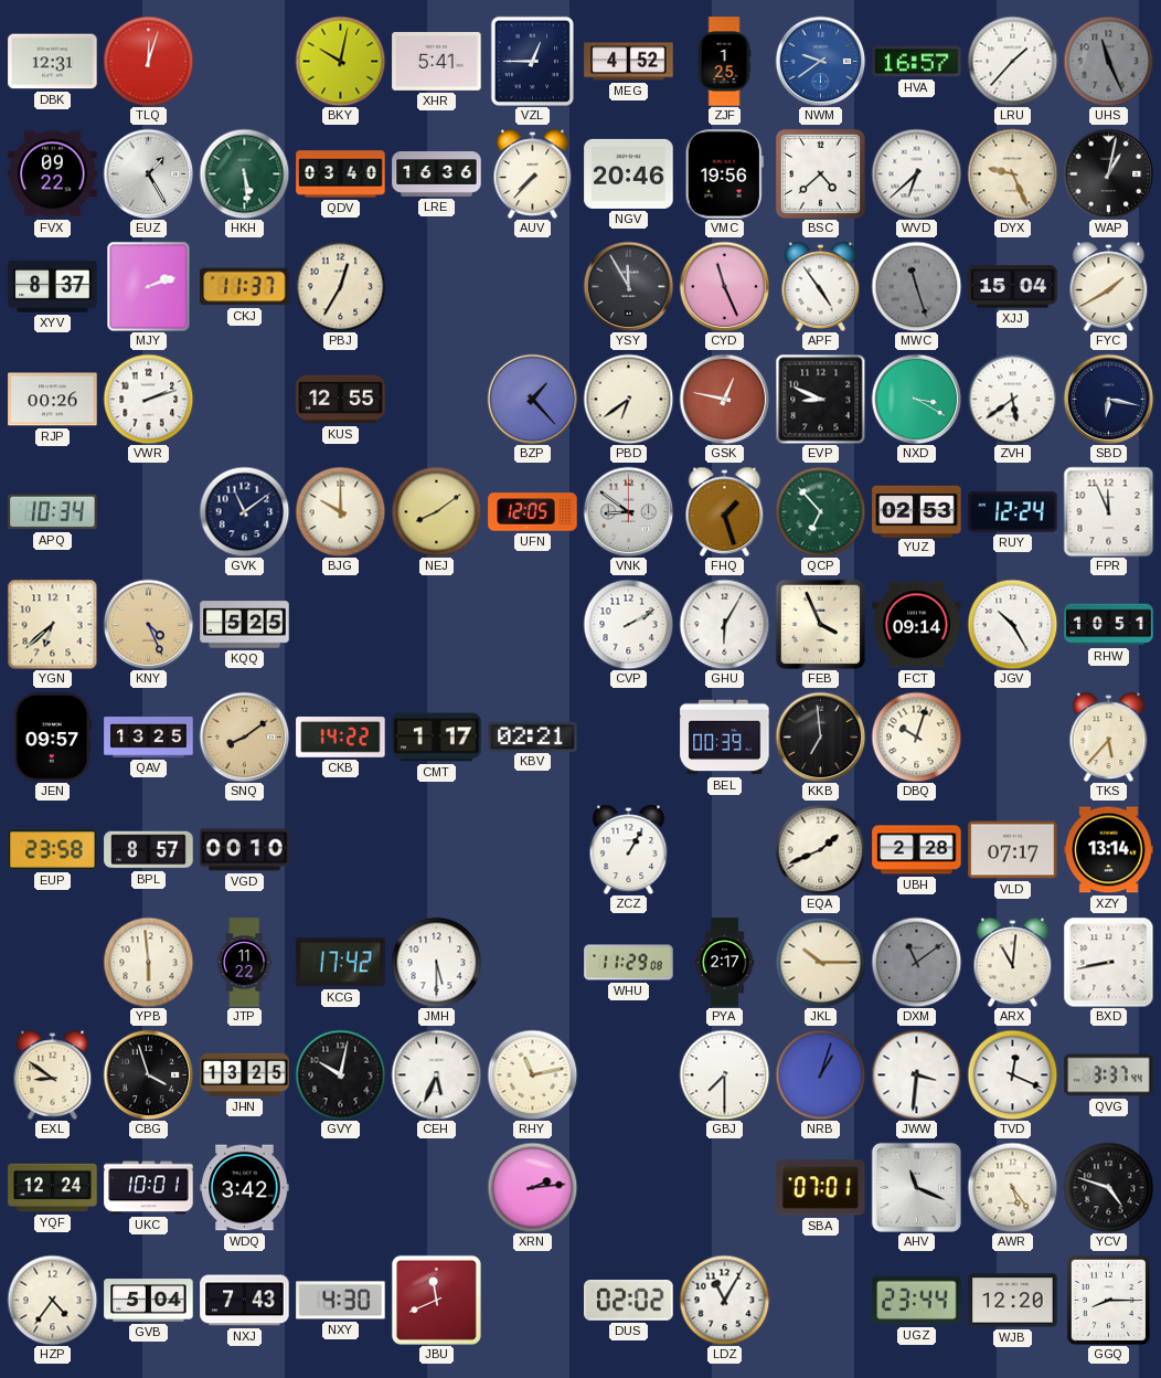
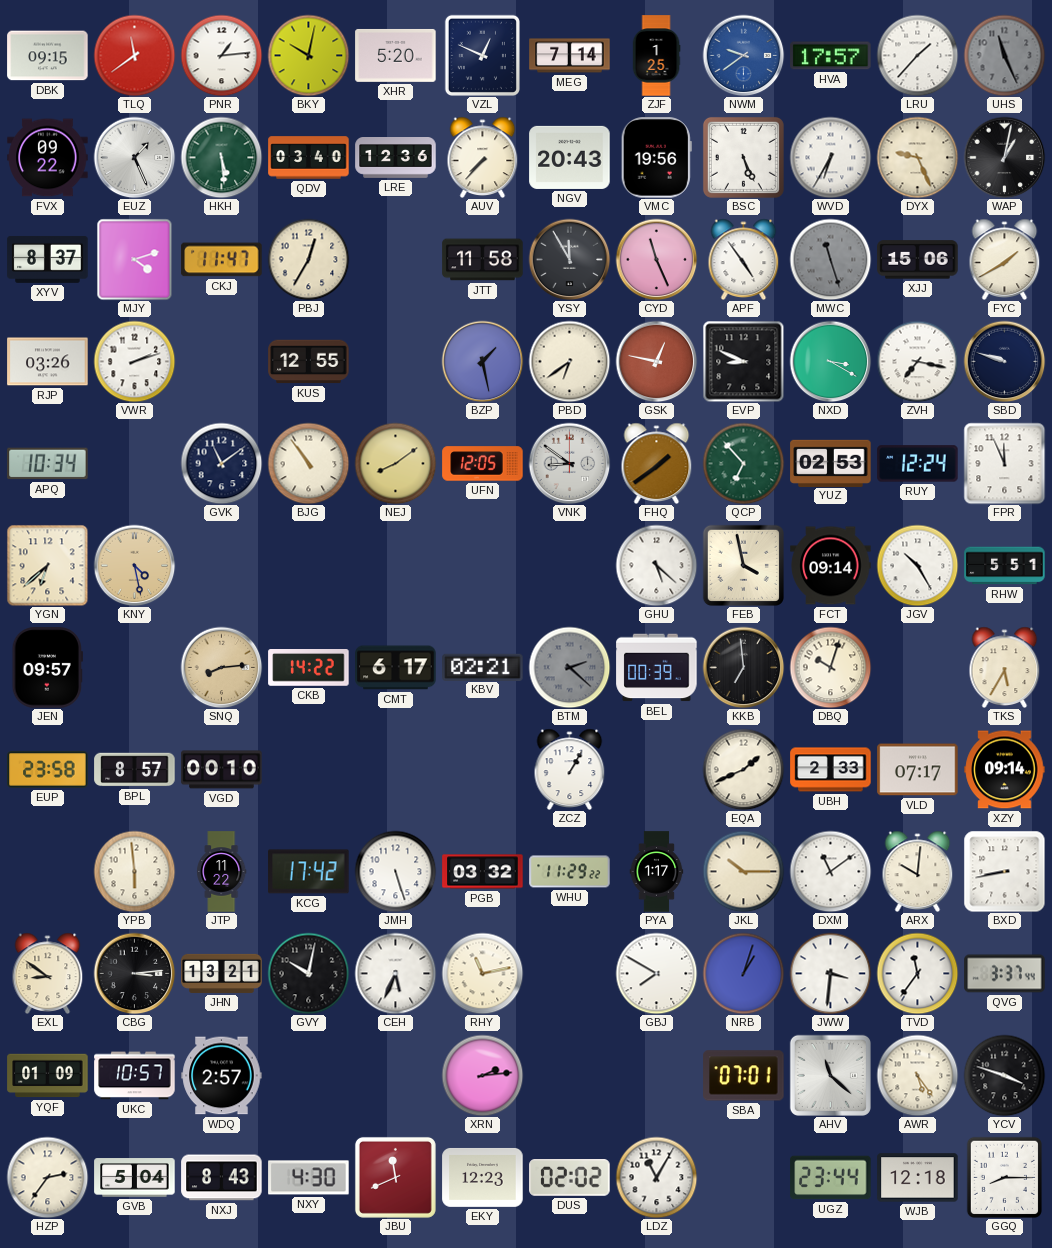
DBK: 12:31 -> 09:15
TLQ: 12:03 -> 11:39
PNR: none -> 1:14
XHR: 5:41 -> 5:20
VZL: 12:45 -> 12:49
MEG: 4:52 -> 7:14
HVA: 16:57 -> 17:57
EUZ: 1:25 -> 1:26
LRE: 16:36 -> 12:36
NGV: 20:46 -> 20:43
BSC: 4:38 -> 5:26
WVD: 6:38 -> 6:35
MJY: 2:12 -> 4:12
CKJ: 11:37 -> 11:47
JTT: none -> 11:58
XJJ: 15:04 -> 15:06
RJP: 00:26 -> 03:26
BZP: 1:23 -> 1:28
ZVH: 5:39 -> 7:17
SBD: 6:17 -> 9:48
BJG: 10:00 -> 10:54
FHQ: 1:27 -> 1:39
KNY: 4:26 -> 4:28
KQQ: 5:25 -> none
CVP: 2:10 -> none
GHU: 6:05 -> 5:22
FEB: 3:56 -> 3:58
RHW: 10:51 -> 5:51
QAV: 13:25 -> none
SNQ: 8:09 -> 8:14
CMT: 1:17 -> 6:17
BTM: none -> 2:22
TKS: 5:37 -> 5:35
UBH: 2:28 -> 2:33
XZY: 13:14 -> 09:14
JMH: 5:30 -> 5:27
PGB: none -> 03:32
WHU: 11:29:08 -> 11:29:22
PYA: 2:17 -> 1:17
DXM dial: grey -> white
ARX: 11:01 -> 10:01
CBG: 3:57 -> 3:14
JHN: 13:25 -> 13:21
GBJ: 7:30 -> 7:50
TVD: 12:19 -> 11:36
YQF: 12:24 -> 01:09
UKC: 10:01 -> 10:57
WDQ: 3:42 -> 2:57
AHV: 11:19 -> 11:22
YCV: 4:48 -> 3:48
HZP: 4:36 -> 2:36
NXJ: 7:43 -> 8:43
EKY: none -> 12:23
WJB: 12:20 -> 12:18
